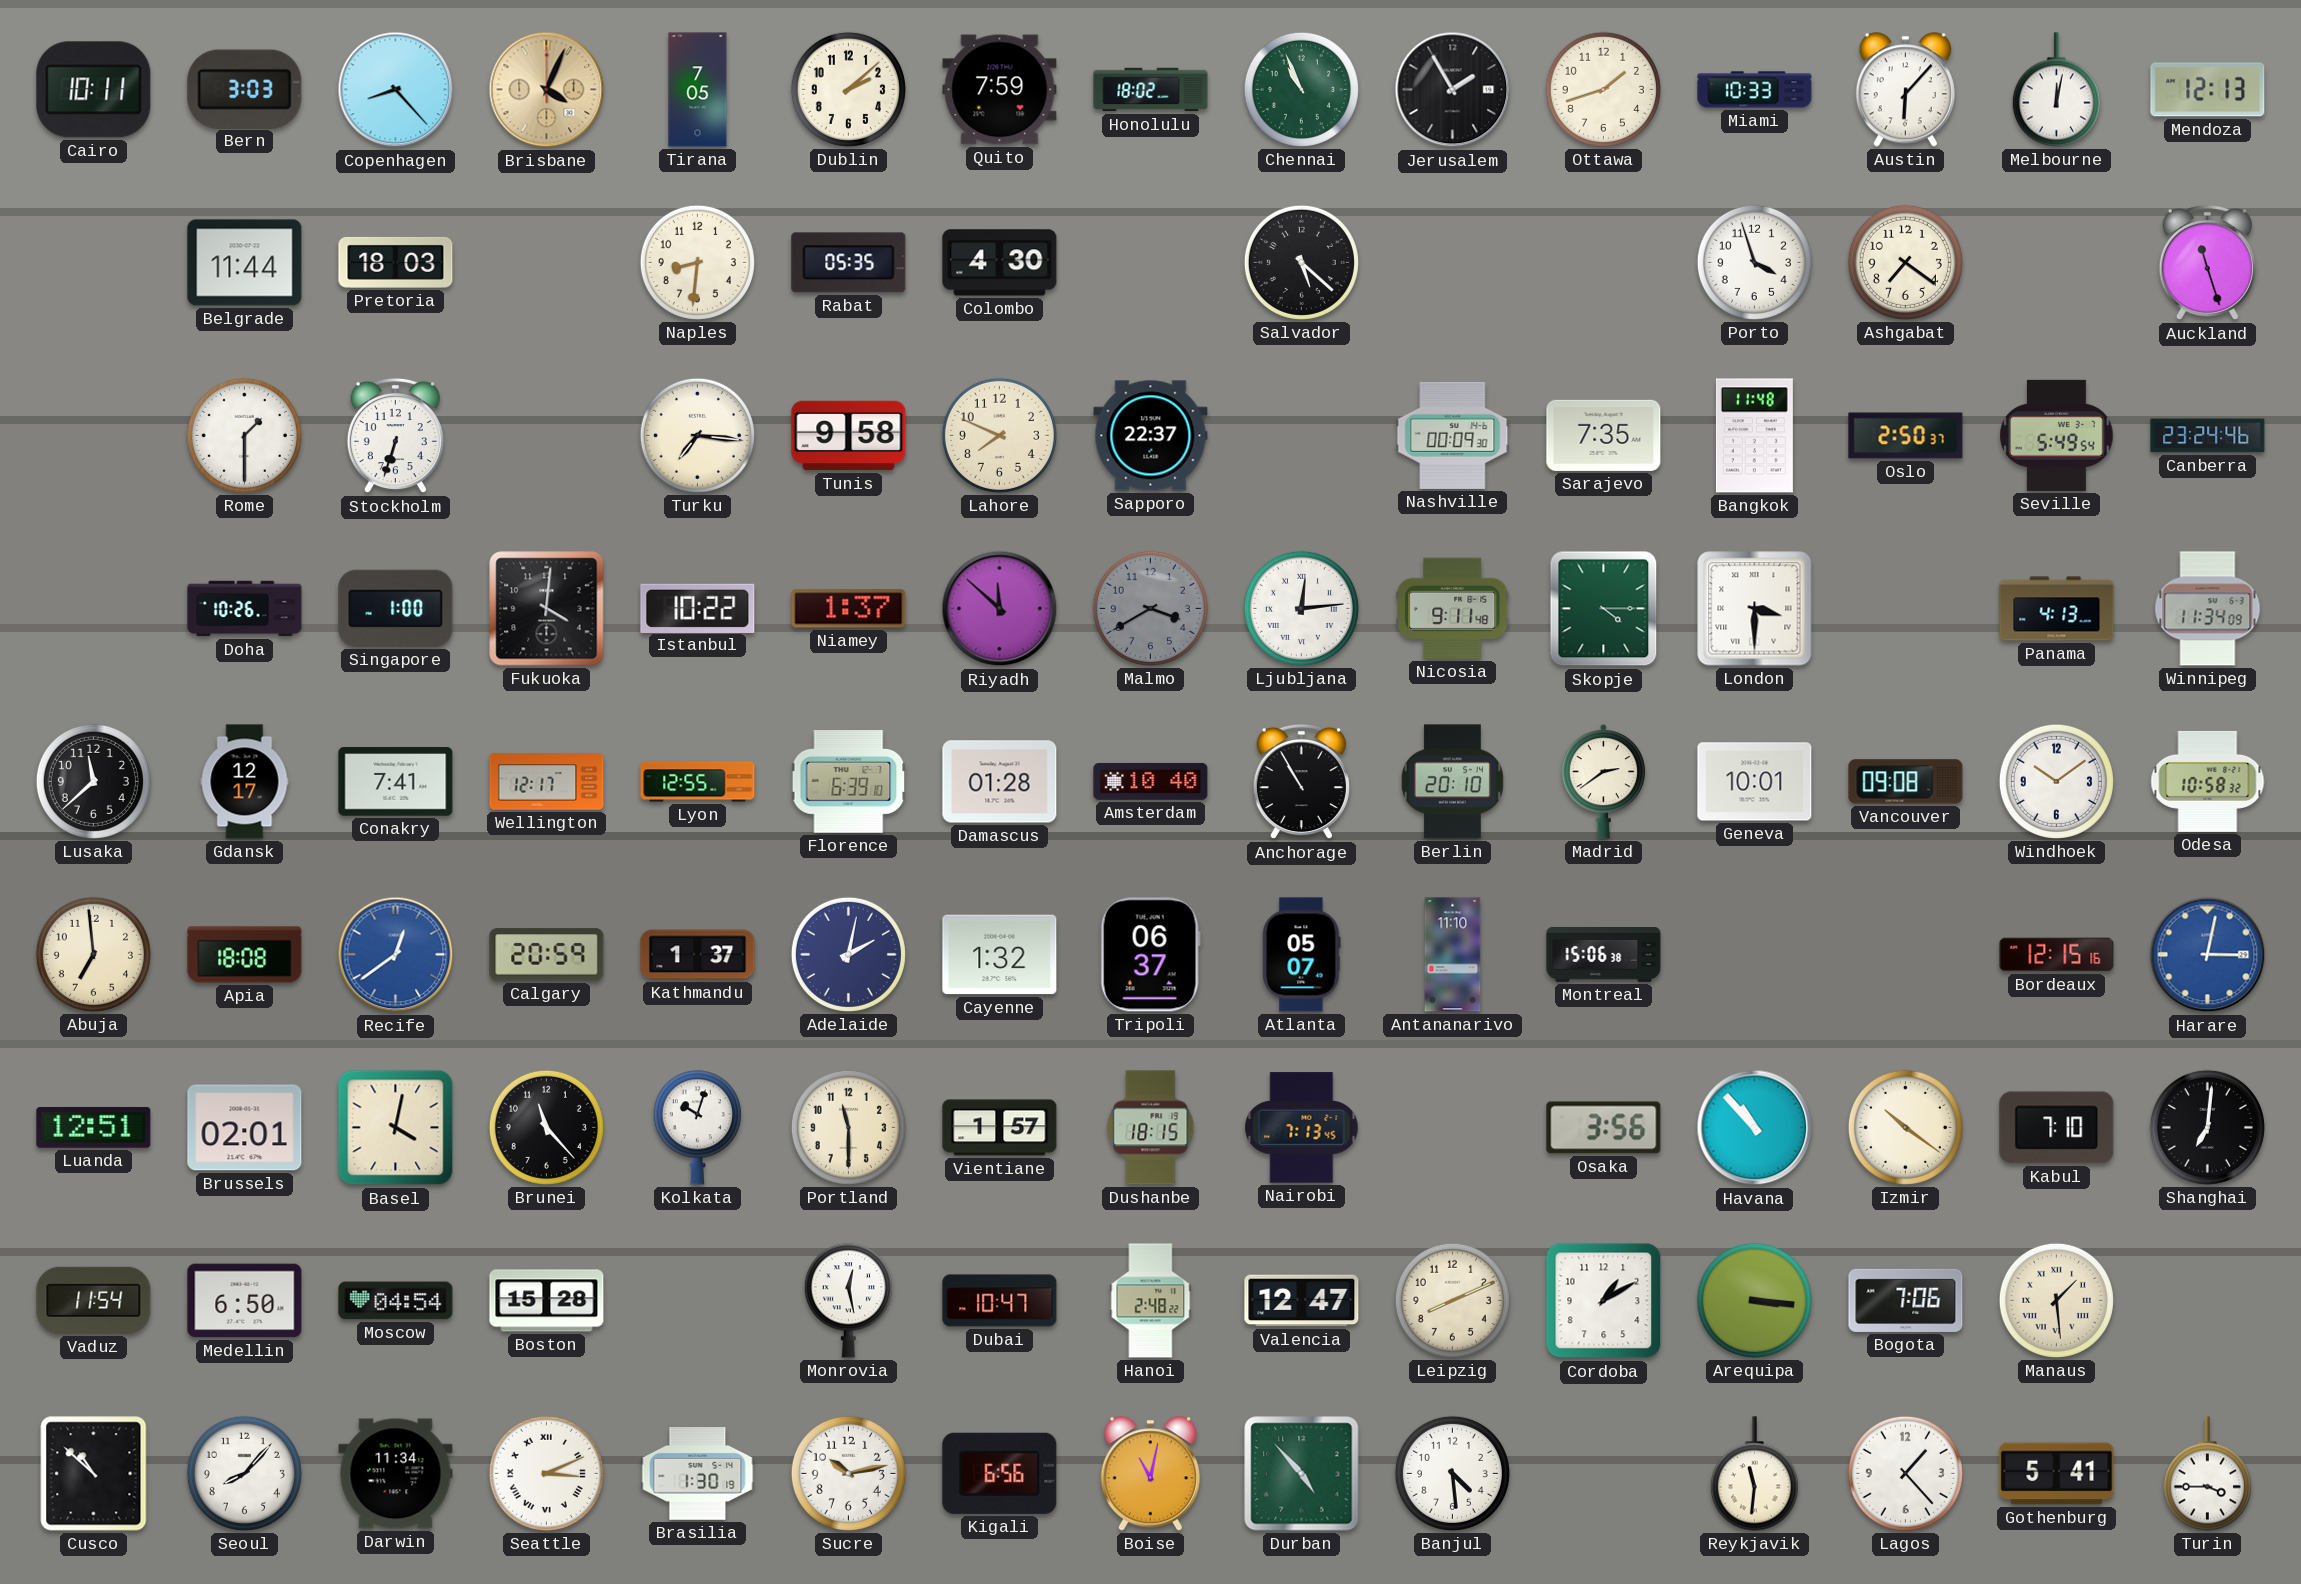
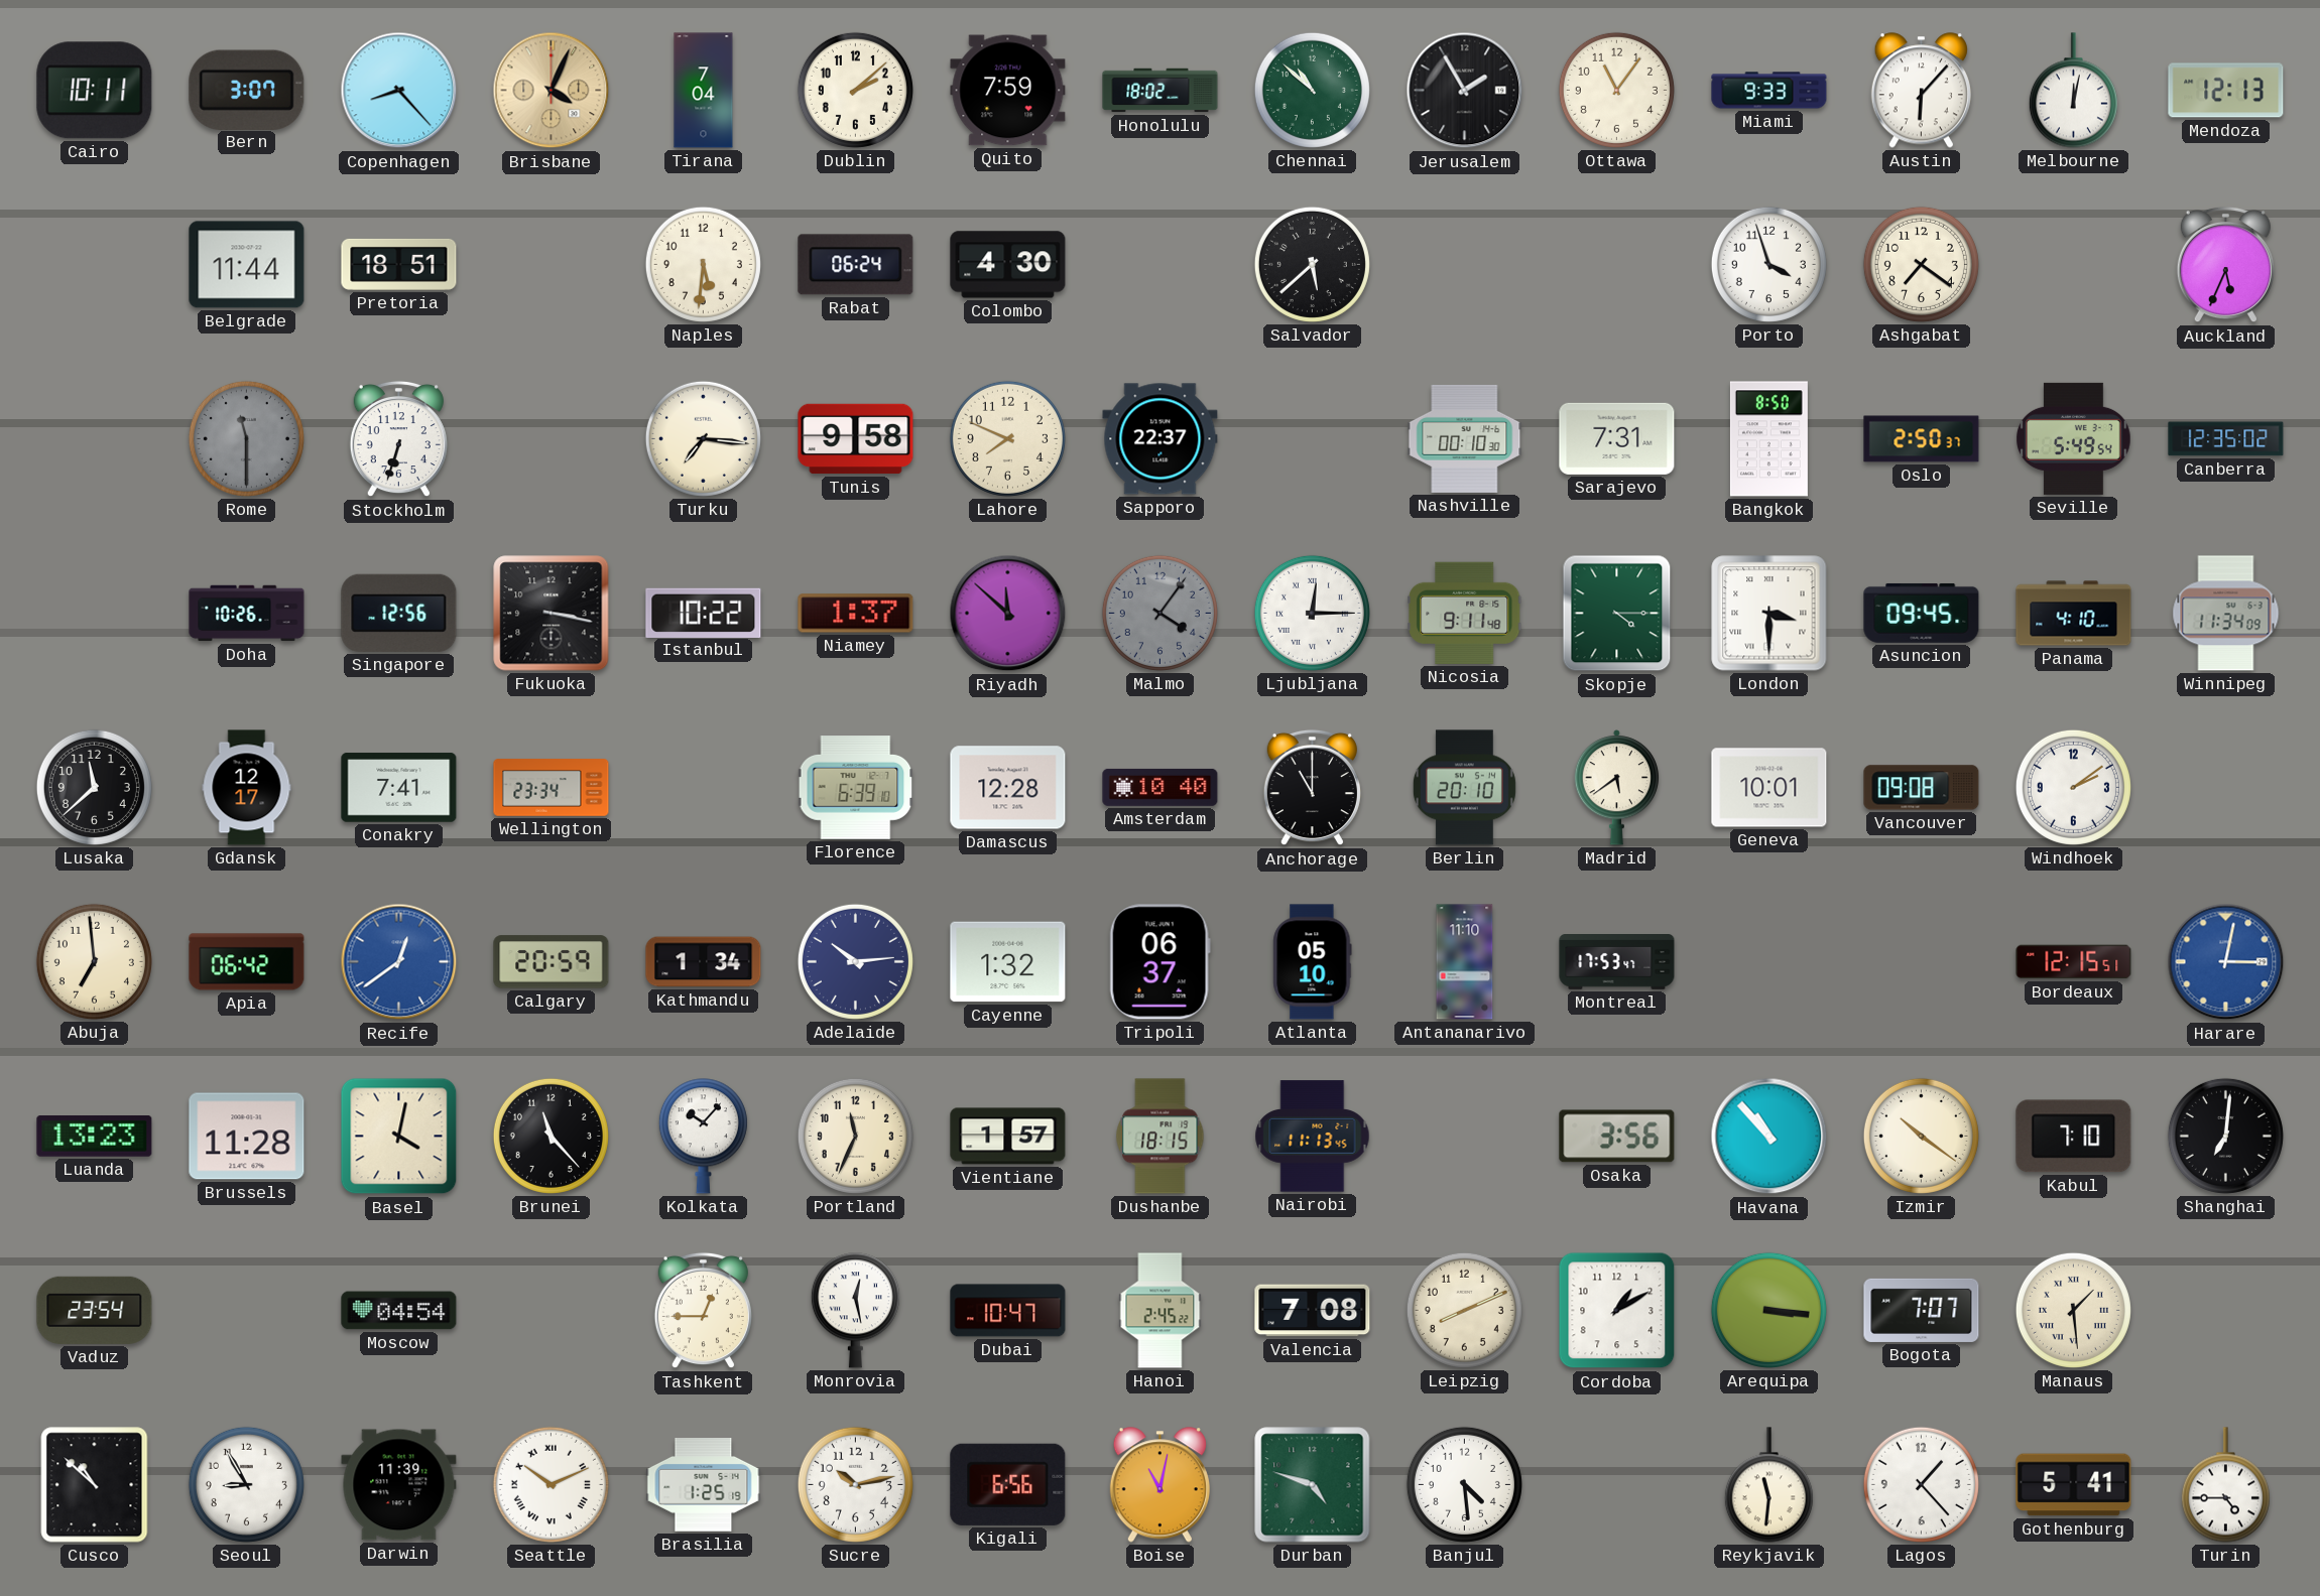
Bern: 3:03 -> 3:07
Tirana: 7:05 -> 7:04
Chennai: 10:56 -> 10:52
Ottawa: 1:42 -> 11:06
Miami: 10:33 -> 9:33
Pretoria: 18:03 -> 18:51
Naples: 8:31 -> 5:31
Rabat: 05:35 -> 06:24
Salvador: 5:22 -> 5:38
Auckland: 11:27 -> 5:34
Rome: 1:30 -> 11:30
Rome dial: white -> grey
Nashville: 00:09 -> 00:10
Sarajevo: 7:35 -> 7:31
Bangkok: 11:48 -> 8:50
Canberra: 23:24 -> 12:35
Singapore: 1:00 -> 12:56
Fukuoka: 4:01 -> 3:17
Malmo: 3:40 -> 4:06
Ljubljana: 12:14 -> 12:15
Asuncion: none -> 09:45
Panama: 4:13 -> 4:10
Wellington: 12:17 -> 23:34
Lyon: 12:55 -> none
Damascus: 01:28 -> 12:28
Anchorage: 10:55 -> 11:00
Madrid: 2:39 -> 5:39
Windhoek: 10:09 -> 2:09
Odesa: 10:58 -> none
Apia: 18:08 -> 06:42
Kathmandu: 1:37 -> 1:34
Adelaide: 2:02 -> 10:14
Atlanta: 05:07 -> 05:10
Montreal: 15:06 -> 17:53
Bordeaux: 12:15:16 -> 12:15:51
Luanda: 12:51 -> 13:23
Brussels: 02:01 -> 11:28
Kolkata: 10:03 -> 10:07
Portland: 11:30 -> 11:34
Nairobi: 7:13 -> 11:13
Vaduz: 11:54 -> 23:54
Medellin: 6:50 -> none
Boston: 15:28 -> none
Tashkent: none -> 12:45
Hanoi: 2:48 -> 2:45
Valencia: 12:47 -> 7:08
Bogota: 7:06 -> 7:07
Seoul: 8:07 -> 8:55
Darwin: 11:34 -> 11:39
Seattle: 3:11 -> 10:11
Brasilia: 1:30 -> 1:25
Durban: 4:53 -> 4:48
Turin: 3:45 -> 4:45
